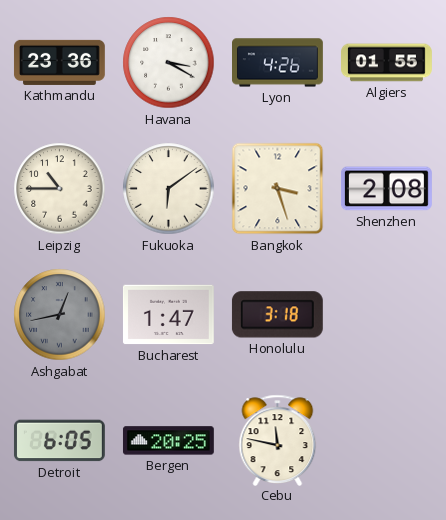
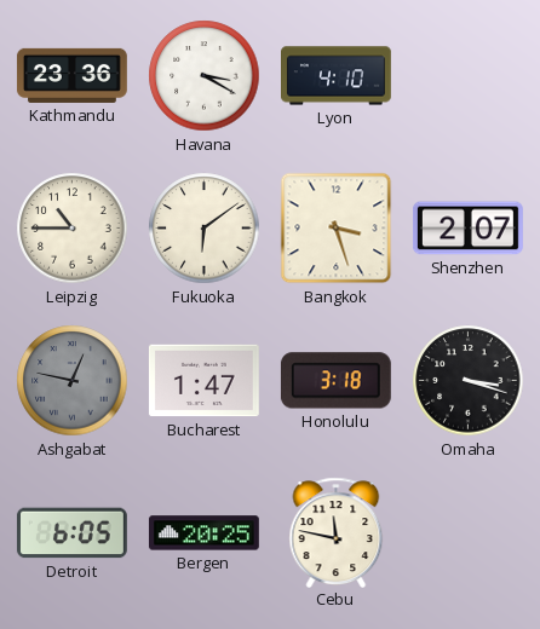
Lyon: 4:26 -> 4:10
Algiers: 01:55 -> none
Shenzhen: 2:08 -> 2:07
Ashgabat: 12:43 -> 12:47
Omaha: none -> 3:18
